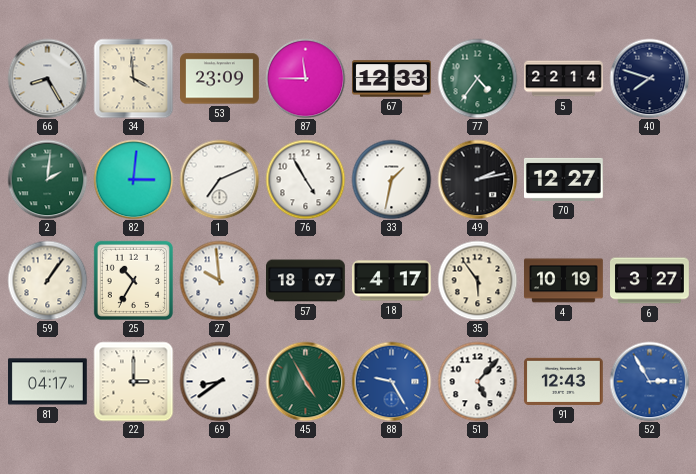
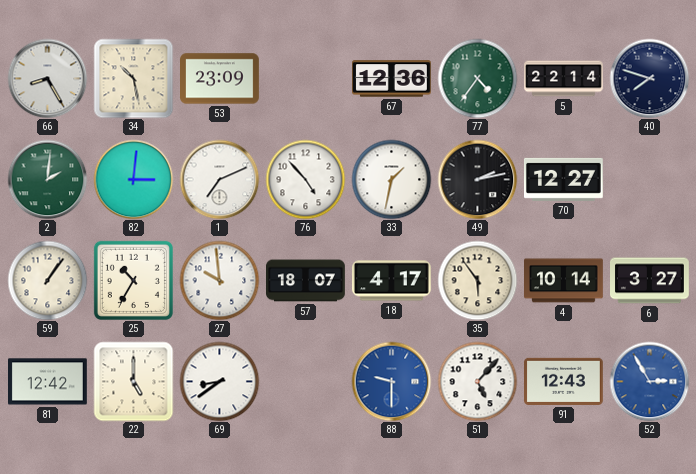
34: 3:59 -> 10:28
87: 11:45 -> none
67: 12:33 -> 12:36
76: 4:55 -> 4:53
4: 10:19 -> 10:14
81: 04:17 -> 12:42
22: 3:00 -> 5:00
45: 4:55 -> none
88: 9:25 -> 9:30
